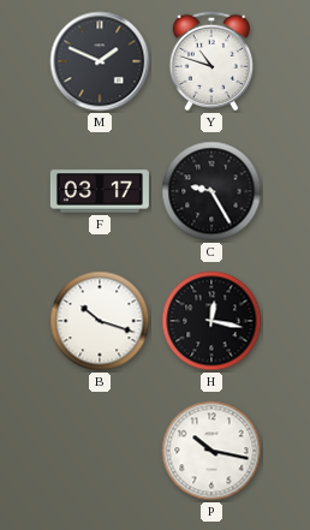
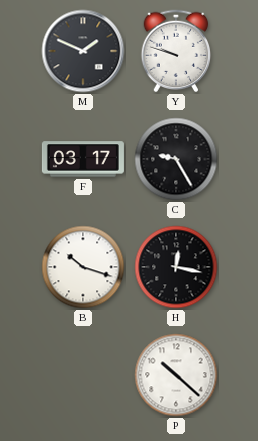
Y: 10:48 -> 9:48
P: 10:17 -> 10:22
